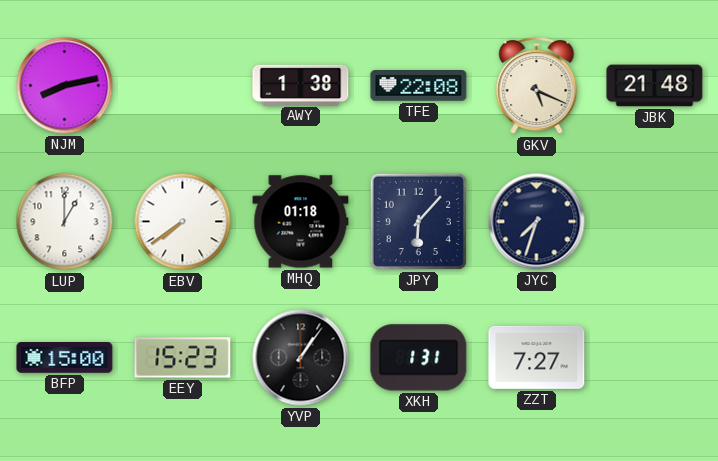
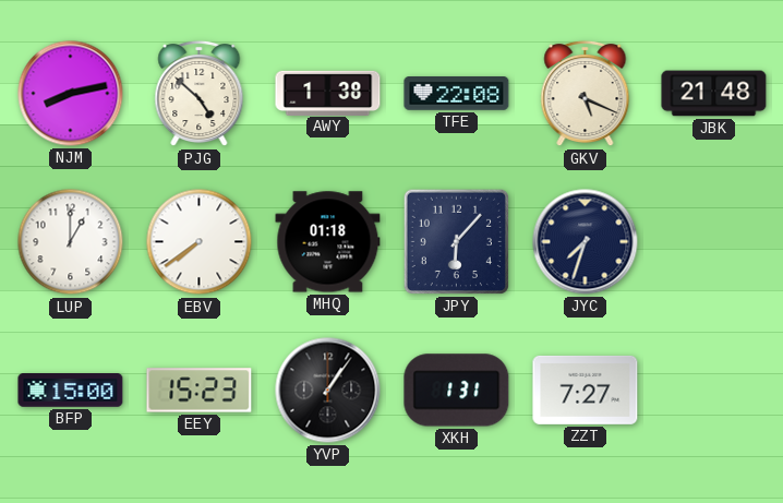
PJG: none -> 4:52
